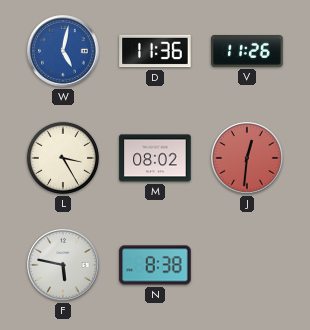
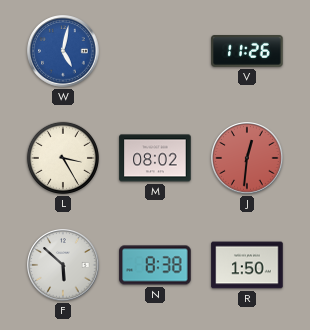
D: 11:36 -> none
F: 5:47 -> 5:52
R: none -> 1:50
